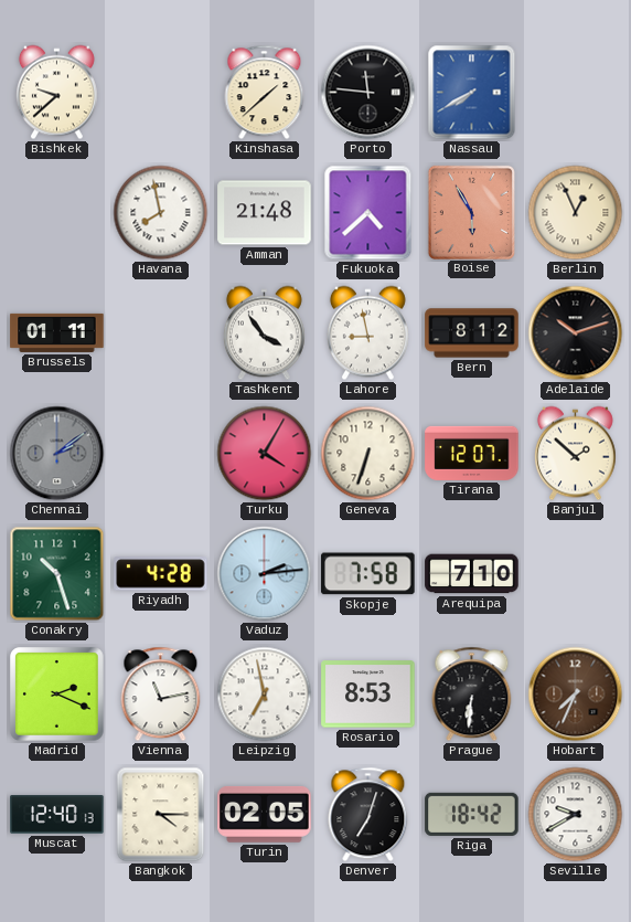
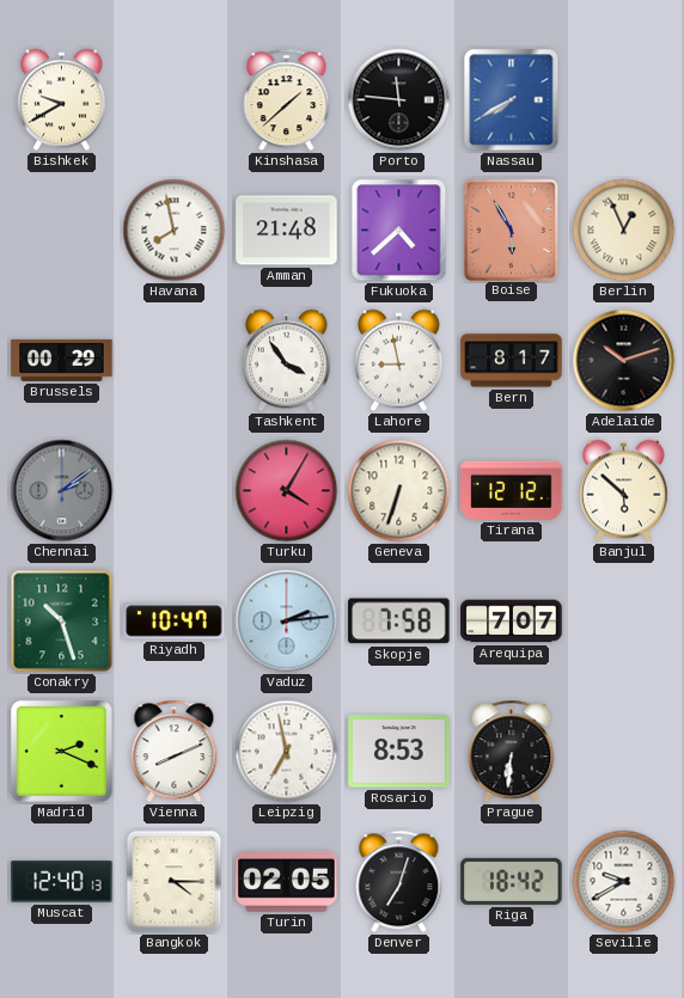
Bishkek: 9:38 -> 9:40
Brussels: 01:11 -> 00:29
Bern: 8:12 -> 8:17
Tirana: 12:07 -> 12:12
Banjul: 1:52 -> 5:52
Riyadh: 4:28 -> 10:47
Arequipa: 7:10 -> 7:07
Vienna: 11:13 -> 8:11
Hobart: 7:34 -> none
